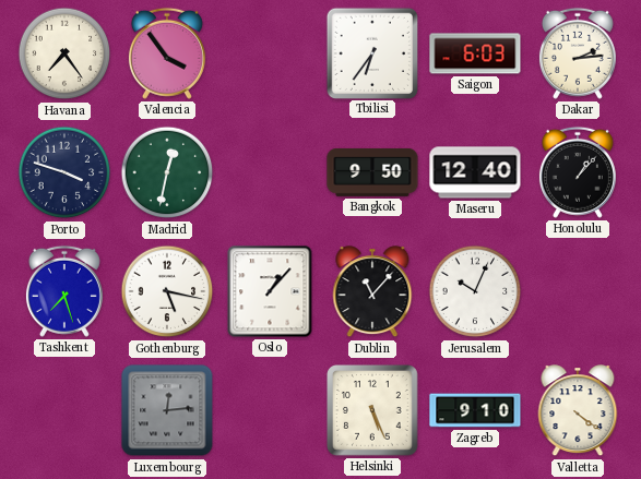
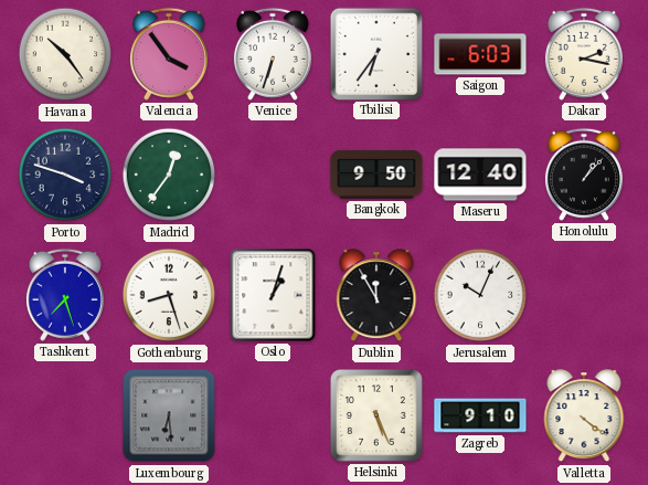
Havana: 7:24 -> 10:24
Venice: none -> 6:33
Dakar: 2:14 -> 2:17
Madrid: 12:32 -> 12:36
Gothenburg: 5:17 -> 8:27
Oslo: 1:07 -> 1:03
Dublin: 11:07 -> 11:55
Luxembourg: 12:14 -> 6:29
